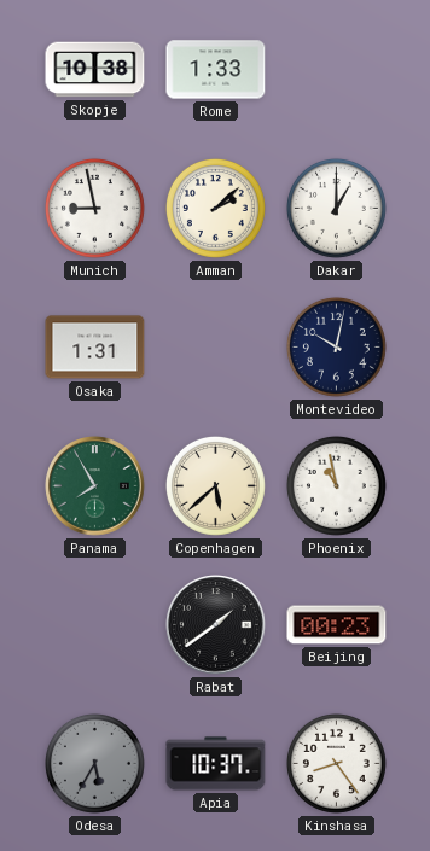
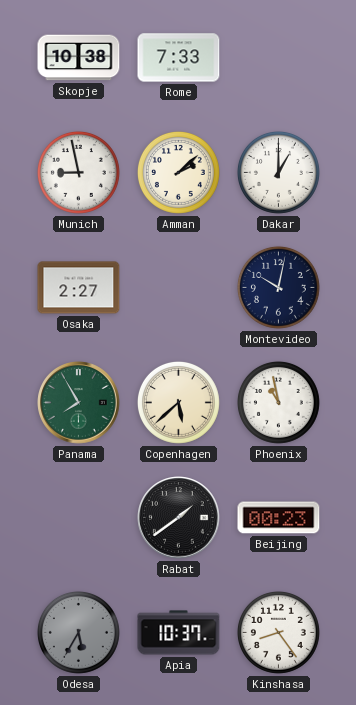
Rome: 1:33 -> 7:33
Osaka: 1:31 -> 2:27
